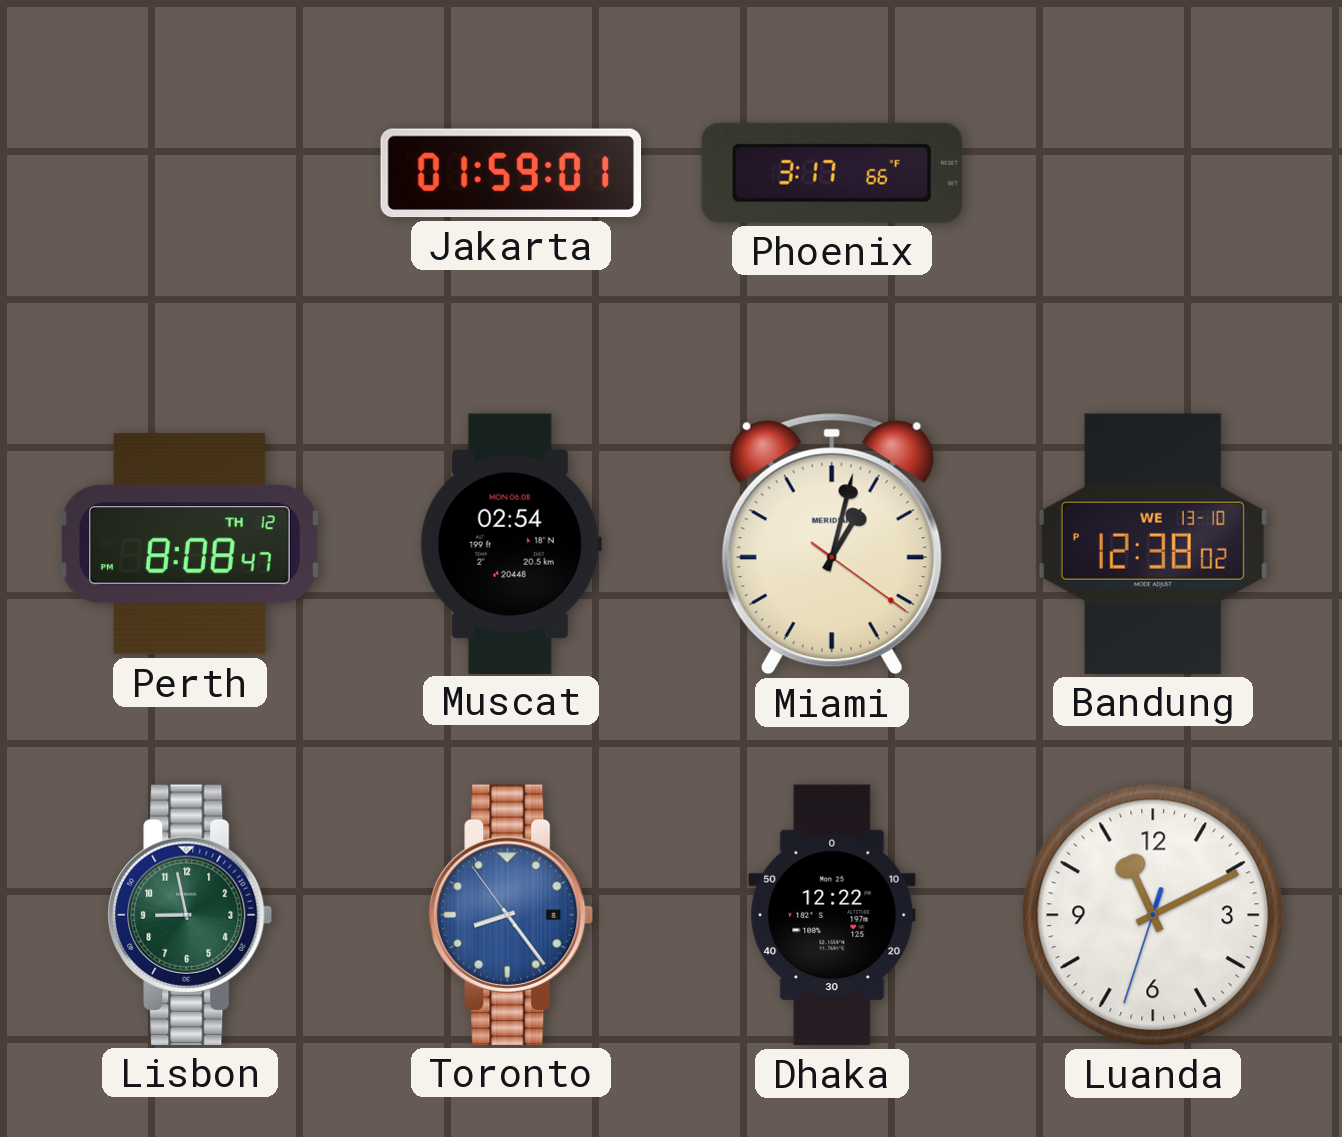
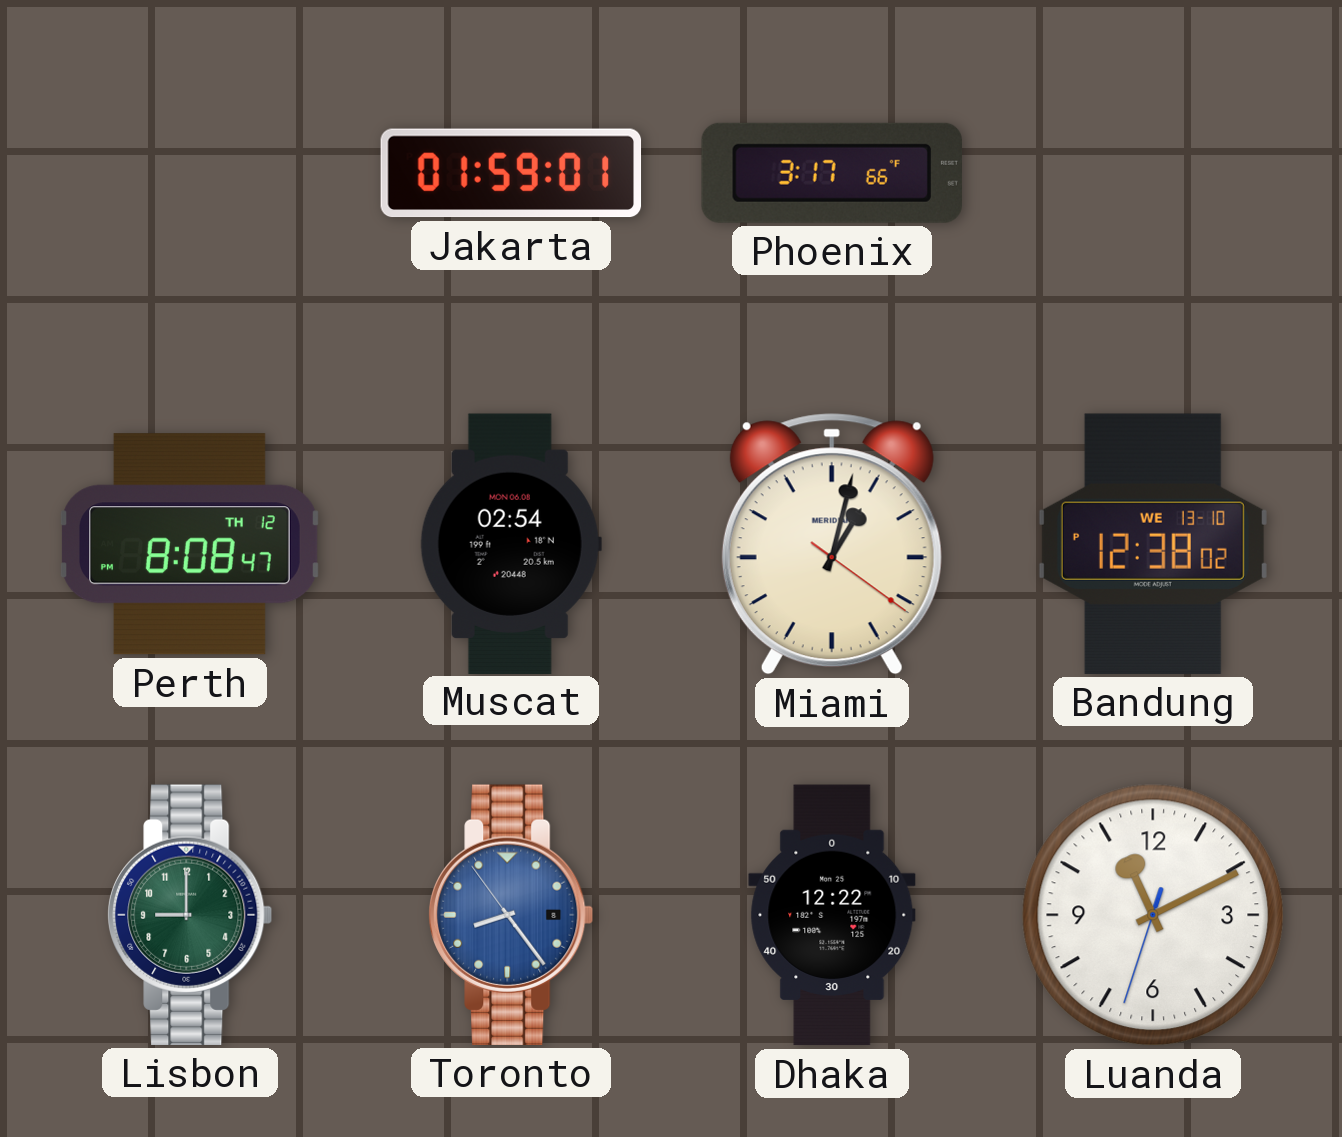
Lisbon: 8:58 -> 9:00
